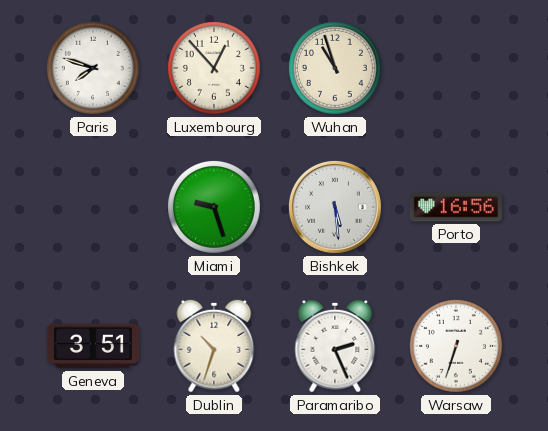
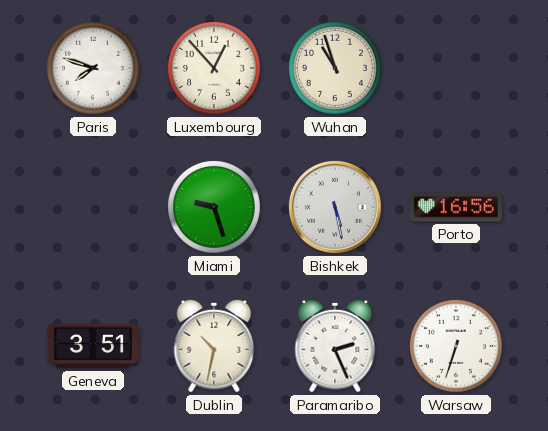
Bishkek: 5:29 -> 5:28
Dublin: 10:33 -> 10:32
